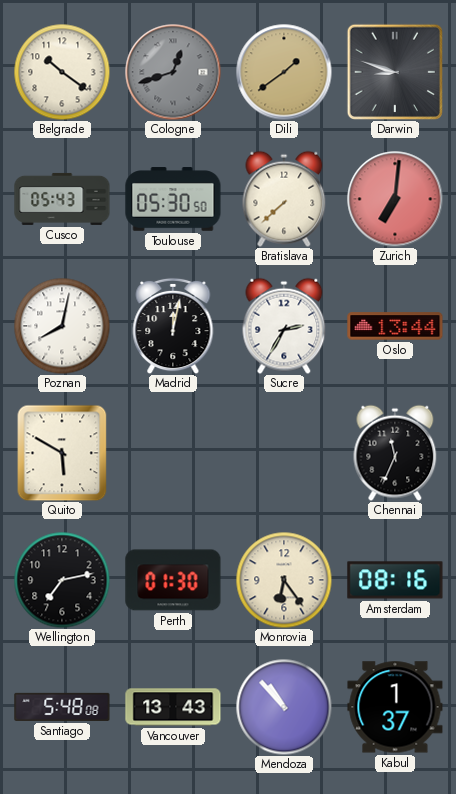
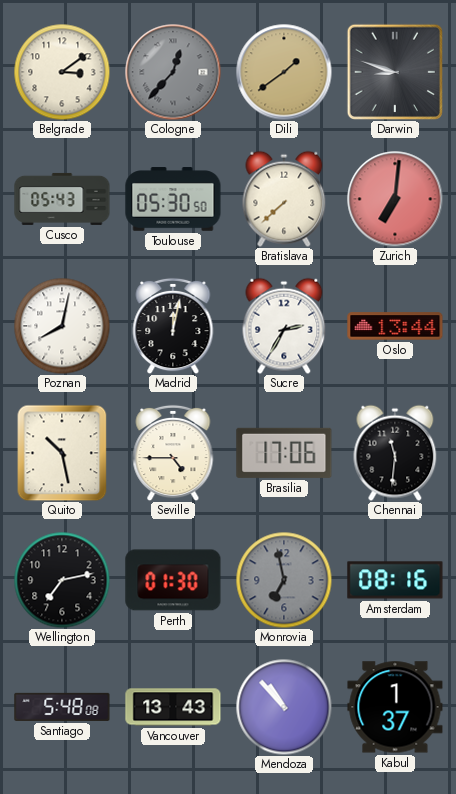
Belgrade: 10:21 -> 3:09
Cologne: 12:42 -> 12:37
Quito: 5:50 -> 10:28
Seville: none -> 4:45
Brasilia: none -> 17:06
Chennai: 11:34 -> 11:31
Monrovia: 6:24 -> 6:58
Monrovia dial: cream -> grey
